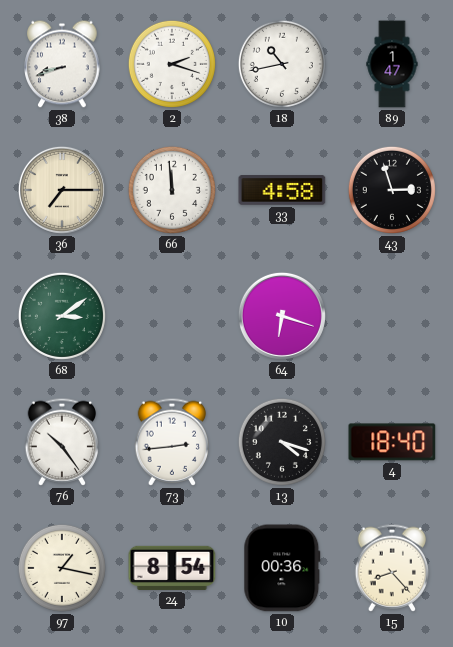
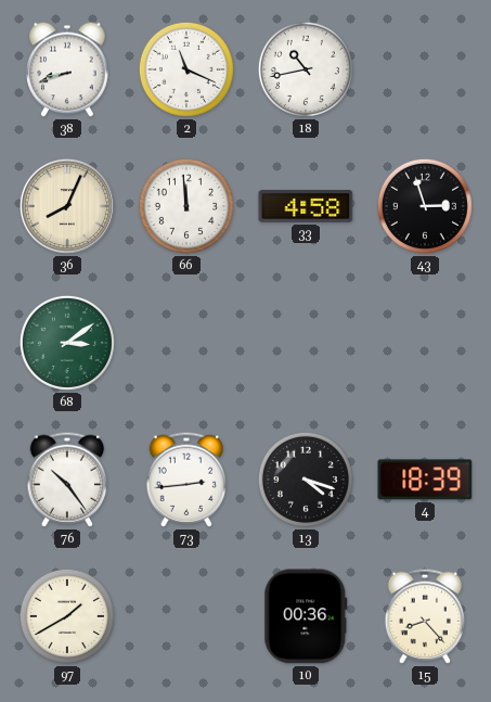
2: 2:18 -> 11:19
89: 1:47 -> none
36: 7:15 -> 8:04
64: 6:18 -> none
4: 18:40 -> 18:39
97: 1:17 -> 1:40
24: 8:54 -> none
